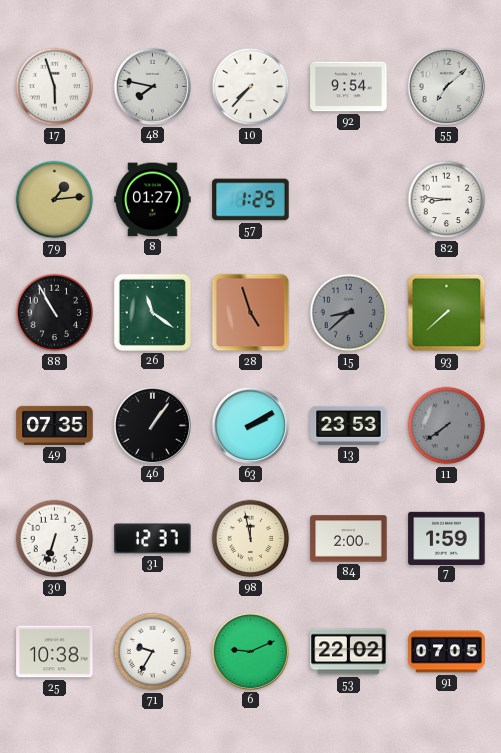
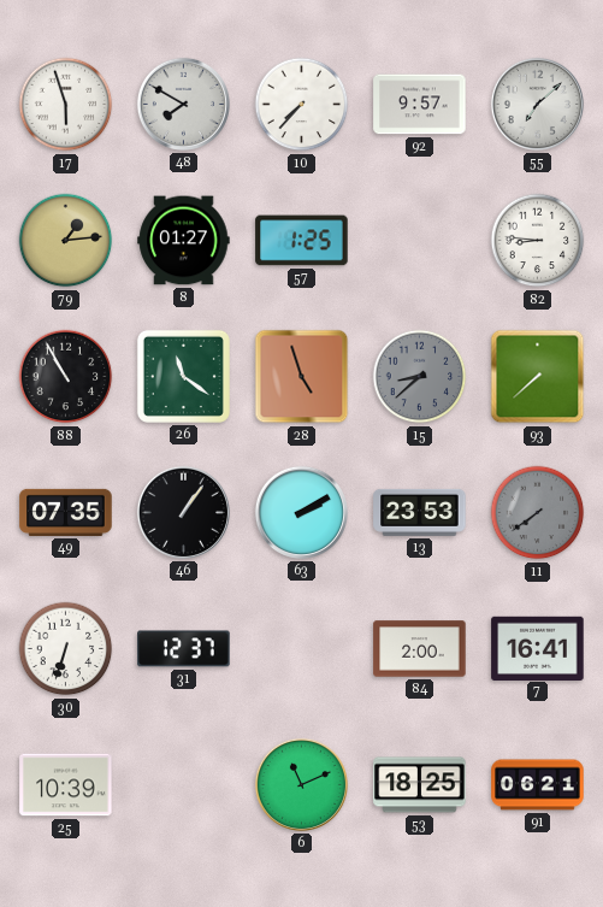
48: 7:47 -> 7:50
92: 9:54 -> 9:57
98: 11:58 -> none
7: 1:59 -> 16:41
25: 10:38 -> 10:39
71: 9:35 -> none
6: 9:11 -> 11:11
53: 22:02 -> 18:25
91: 07:05 -> 06:21
